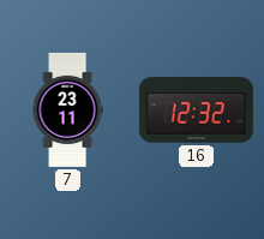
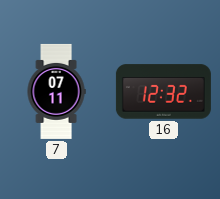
7: 23:11 -> 07:11
